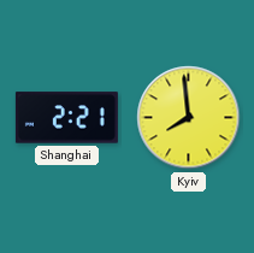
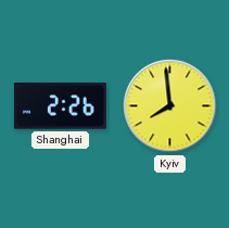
Shanghai: 2:21 -> 2:26
